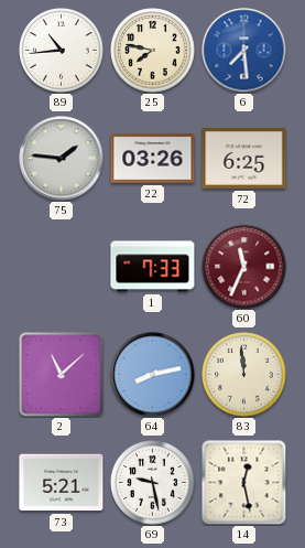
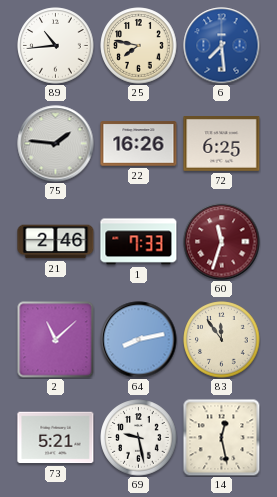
22: 03:26 -> 16:26
21: none -> 2:46
60: 11:34 -> 11:33
83: 11:59 -> 11:54
